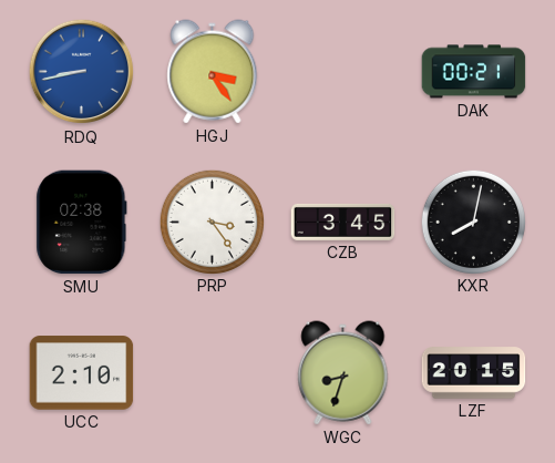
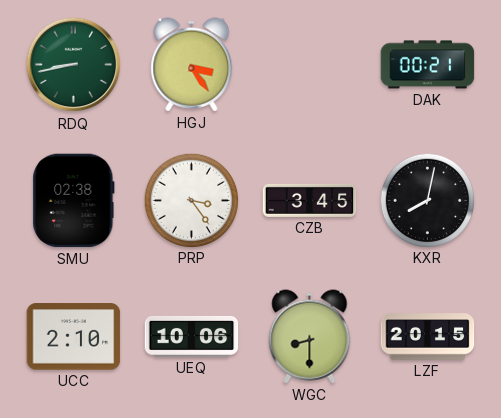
RDQ dial: blue -> green
UEQ: none -> 10:06
WGC: 8:33 -> 8:30
